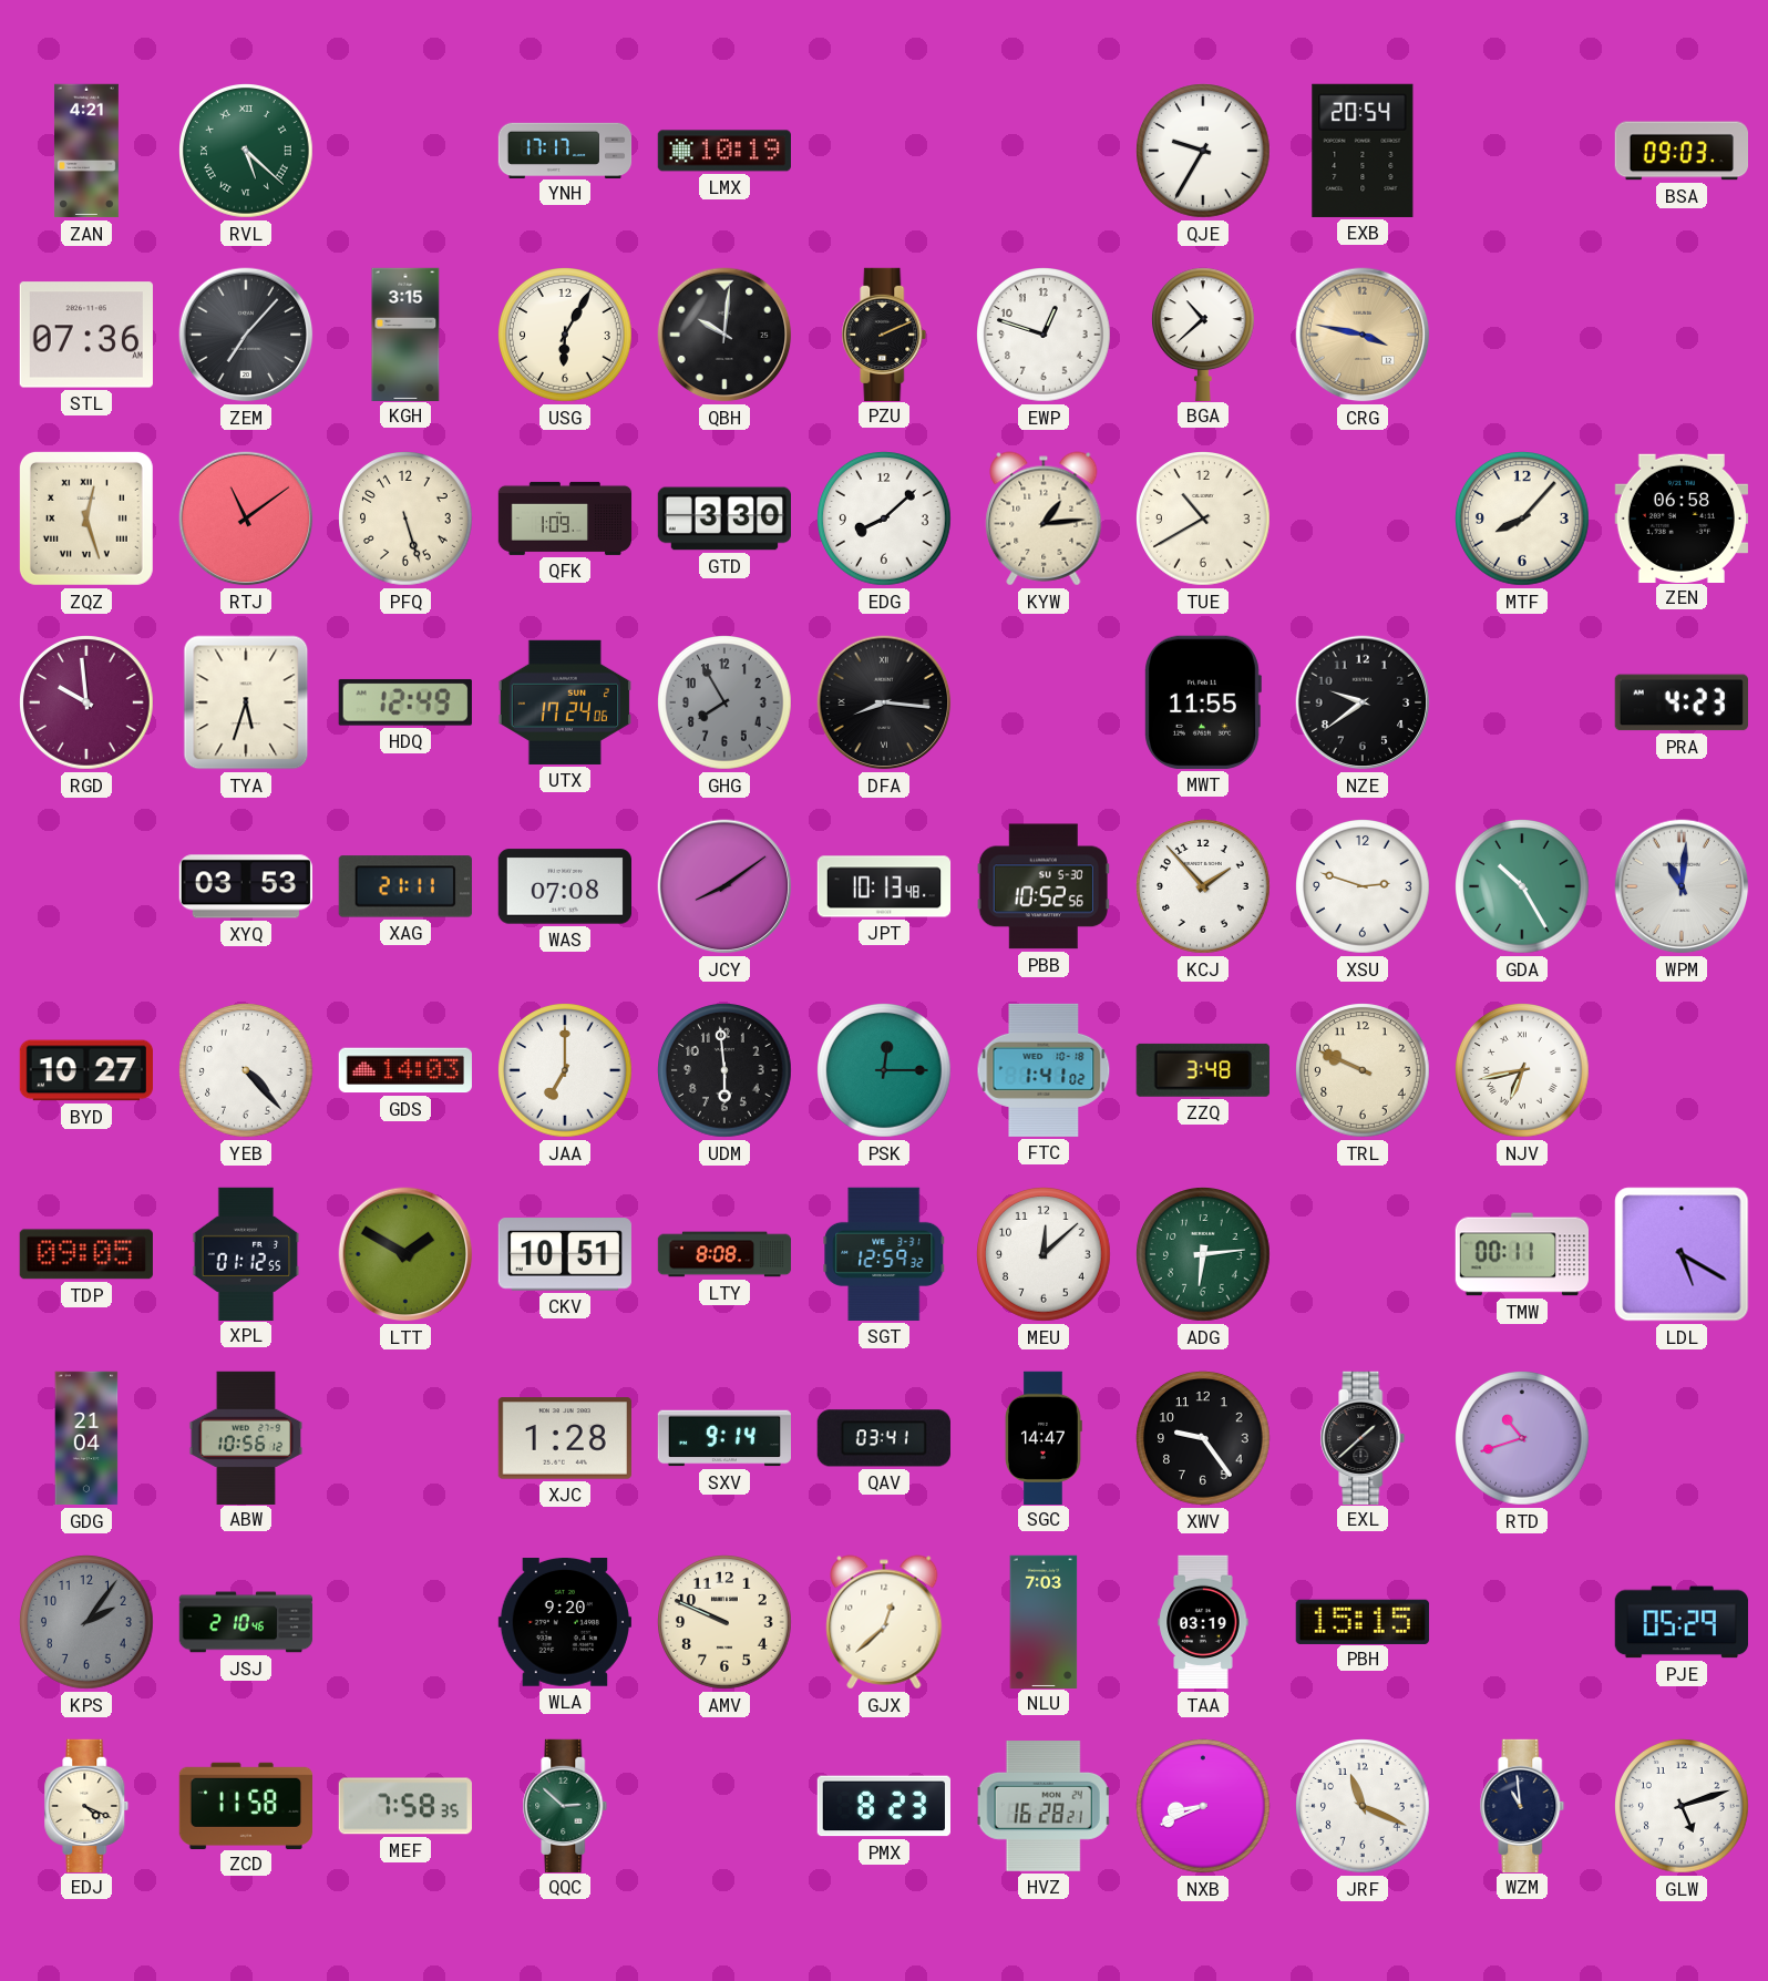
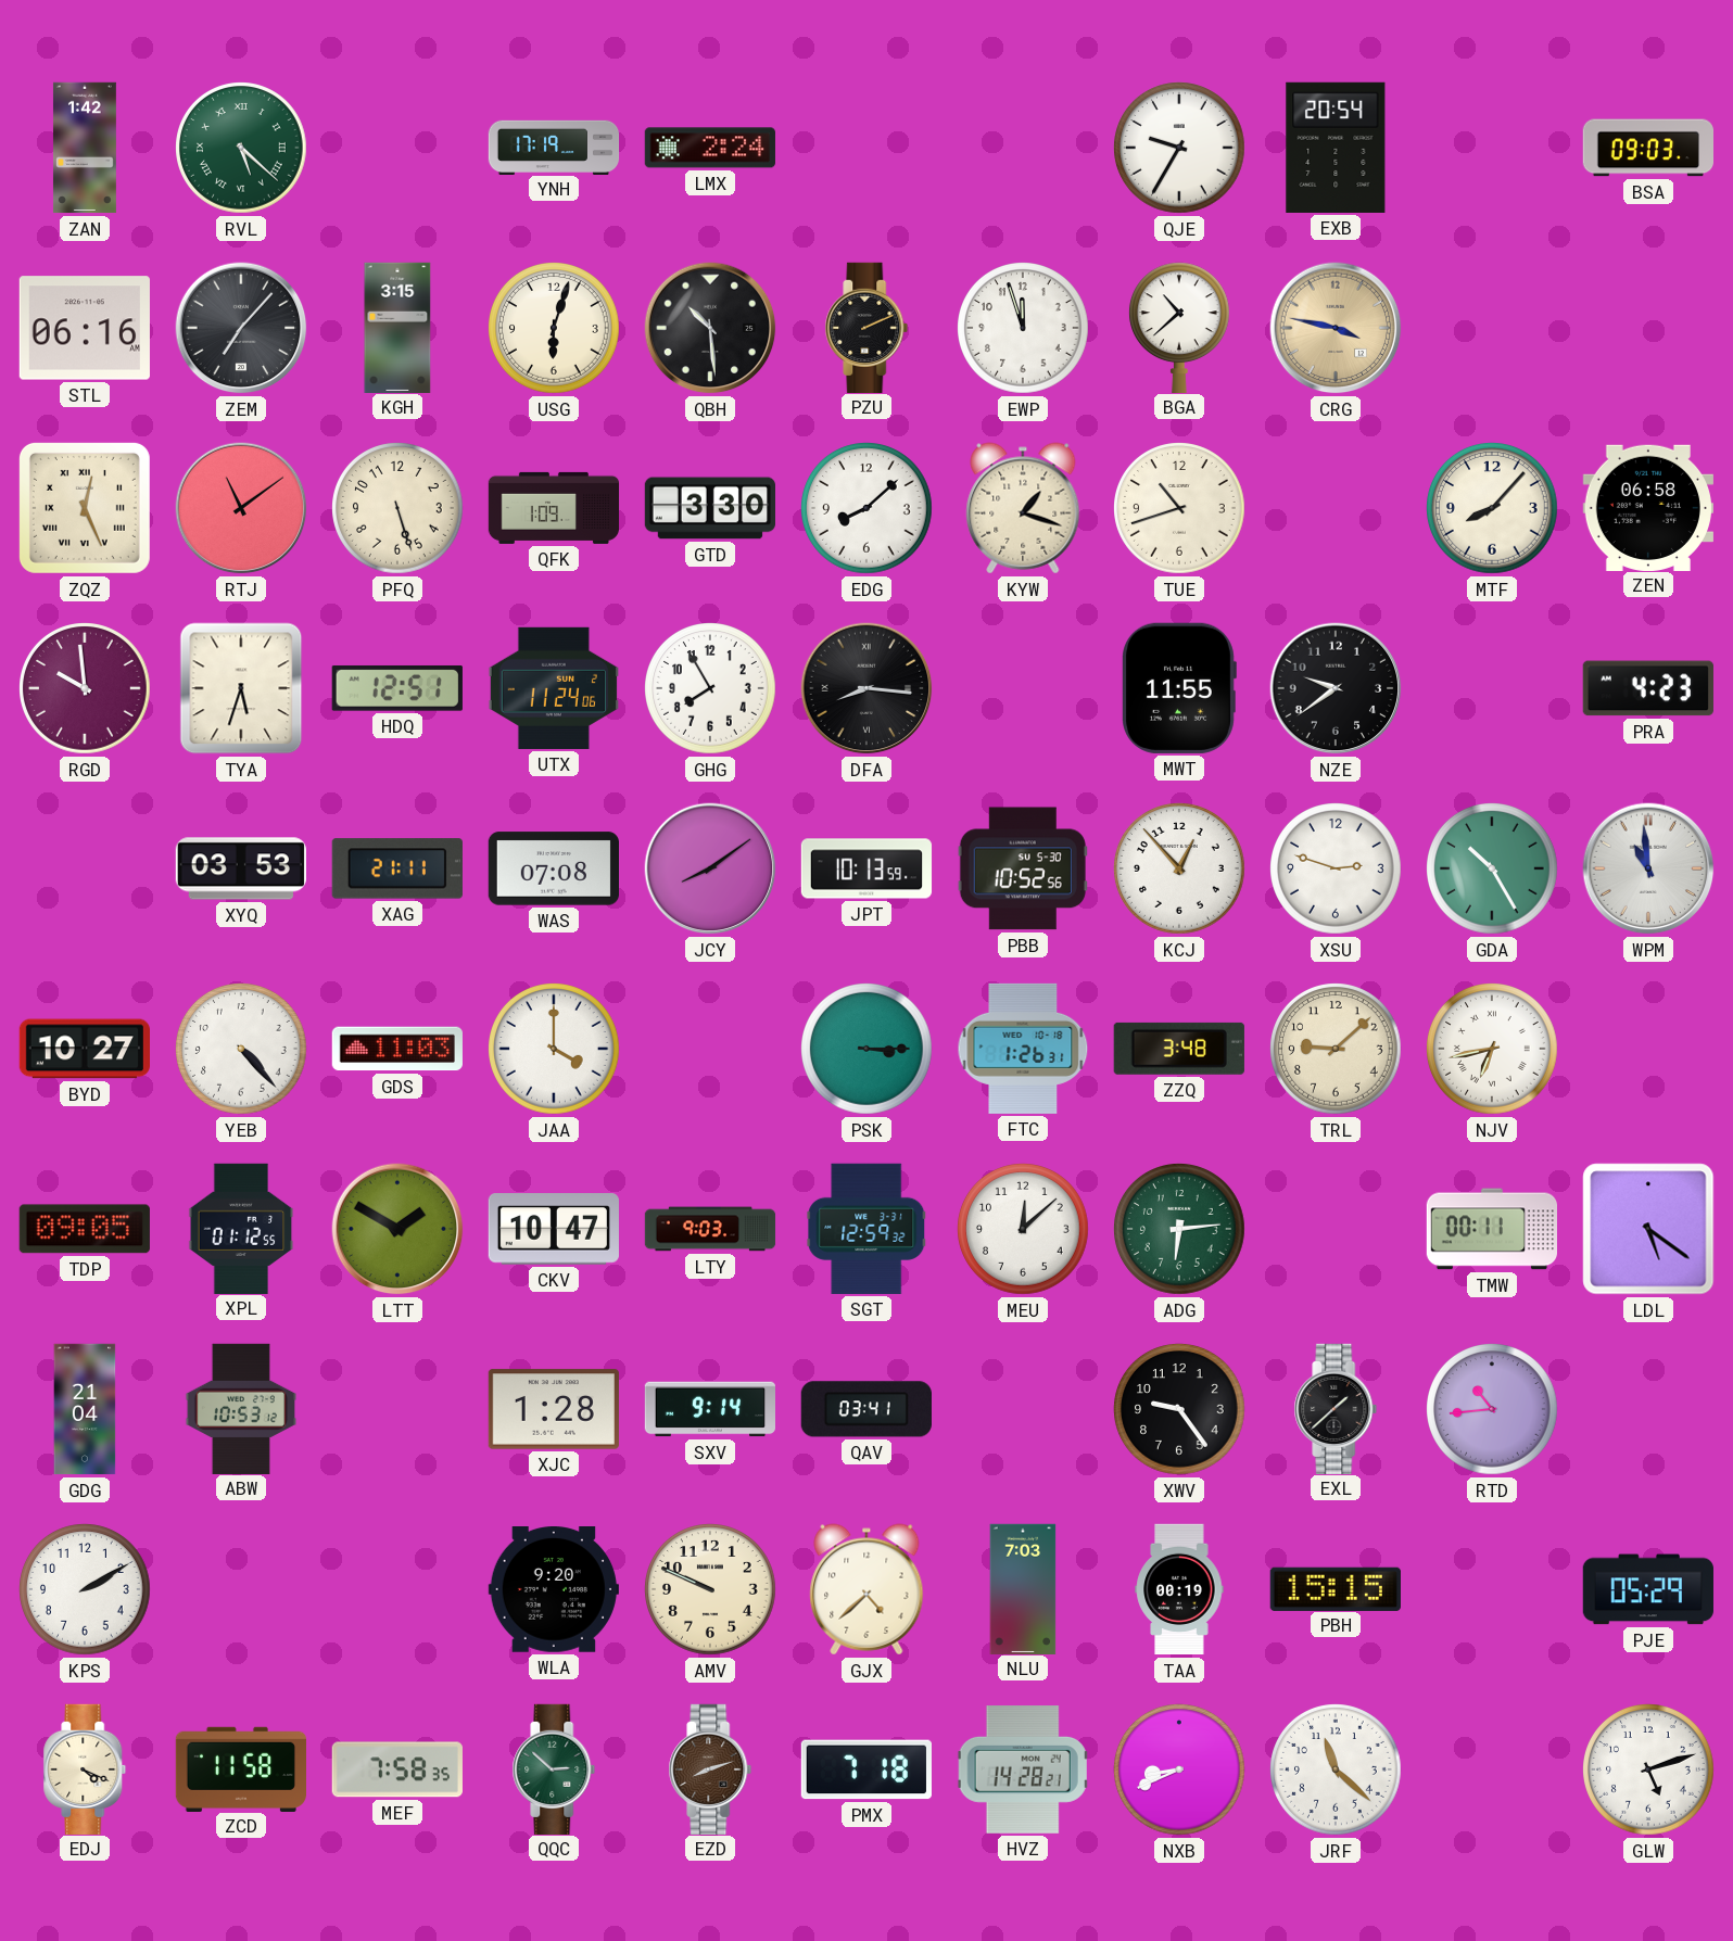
ZAN: 4:21 -> 1:42
YNH: 17:17 -> 17:19
LMX: 10:19 -> 2:24
STL: 07:36 -> 06:16
USG: 6:05 -> 6:03
QBH: 10:01 -> 10:29
EWP: 12:48 -> 11:57
ZQZ: 12:27 -> 12:26
KYW: 1:14 -> 1:18
TUE: 10:40 -> 10:42
HDQ: 12:49 -> 12:51
UTX: 17:24 -> 11:24
GHG dial: grey -> white
JPT: 10:13:48 -> 10:13:59
KCJ: 1:53 -> 12:53
WPM: 11:01 -> 10:59
GDS: 14:03 -> 11:03
JAA: 7:00 -> 4:00
UDM: 5:59 -> none
PSK: 12:15 -> 3:15
FTC: 1:41 -> 1:26
TRL: 9:49 -> 9:08
CKV: 10:51 -> 10:47
LTY: 8:08 -> 9:03
LDL: 5:20 -> 5:21
ABW: 10:56 -> 10:53
SGC: 14:47 -> none
RTD: 10:42 -> 10:44
KPS: 2:06 -> 2:10
KPS dial: grey -> white
JSJ: 2:10 -> none
GJX: 12:38 -> 4:38
TAA: 03:19 -> 00:19
EZD: none -> 8:12
PMX: 8:23 -> 7:18
HVZ: 16:28 -> 14:28
JRF: 11:19 -> 11:22
WZM: 10:59 -> none
